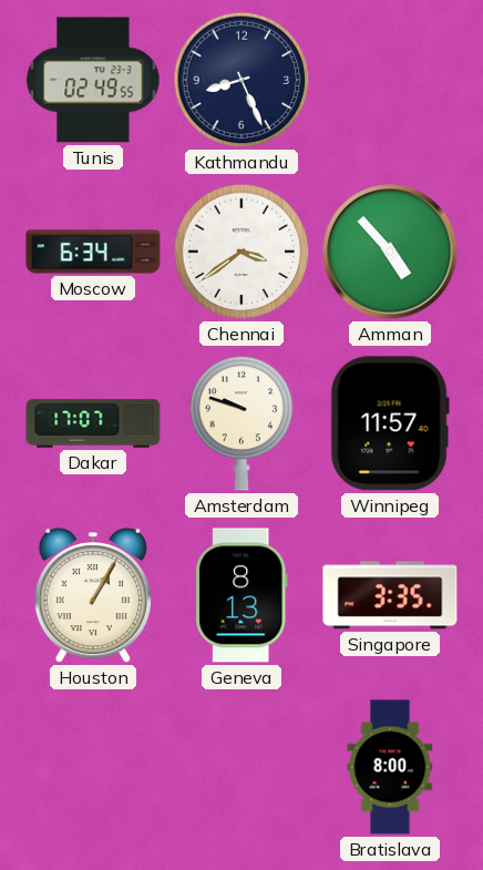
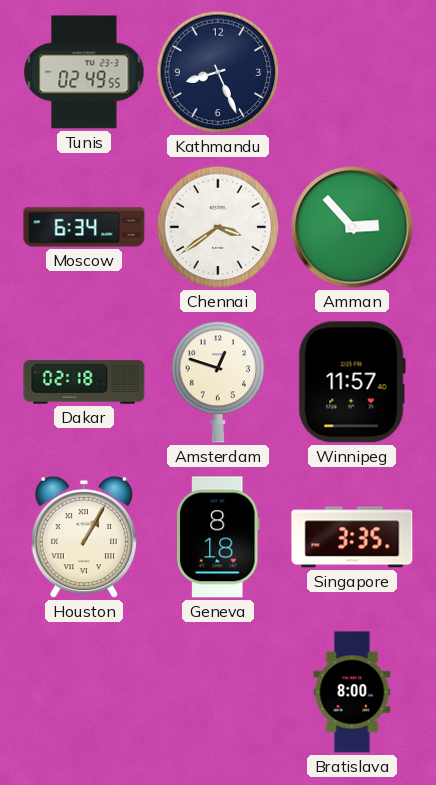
Amman: 4:53 -> 2:53
Dakar: 17:07 -> 02:18
Amsterdam: 9:48 -> 12:48
Geneva: 8:13 -> 8:18
